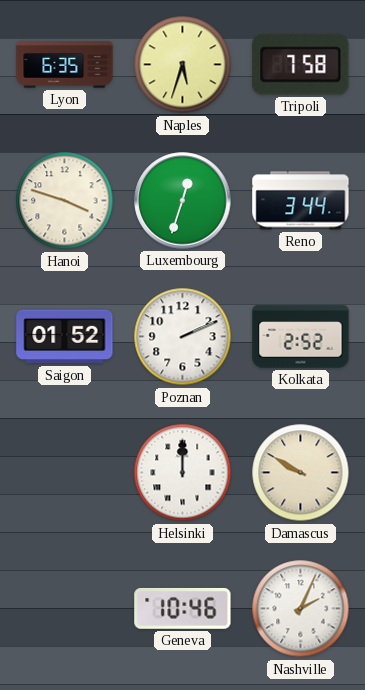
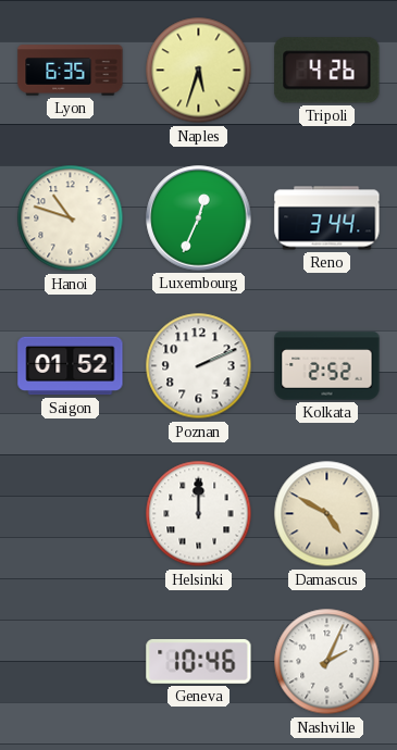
Tripoli: 7:58 -> 4:26
Hanoi: 3:48 -> 10:48
Luxembourg: 12:33 -> 12:34
Damascus: 9:50 -> 4:50
